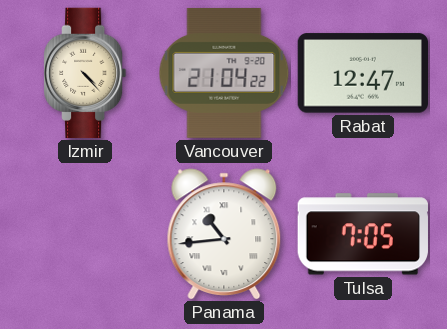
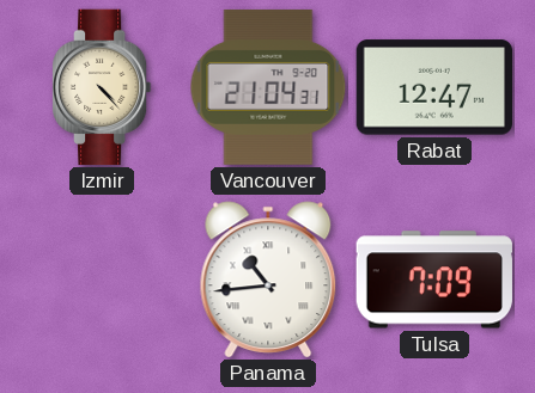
Vancouver: 21:04:22 -> 21:04:31
Tulsa: 7:05 -> 7:09
